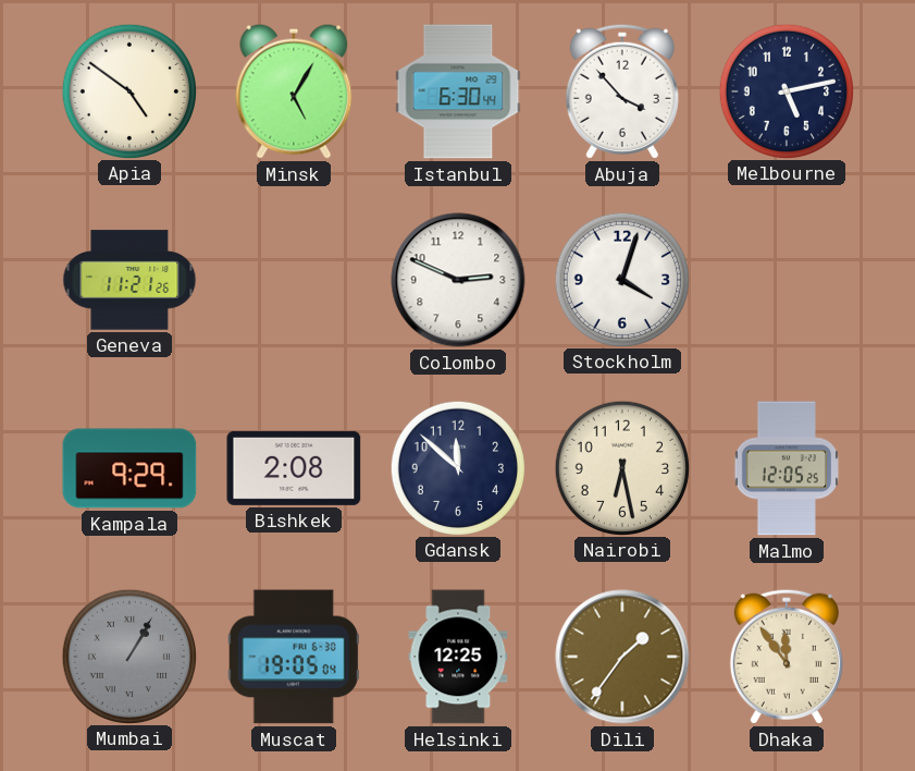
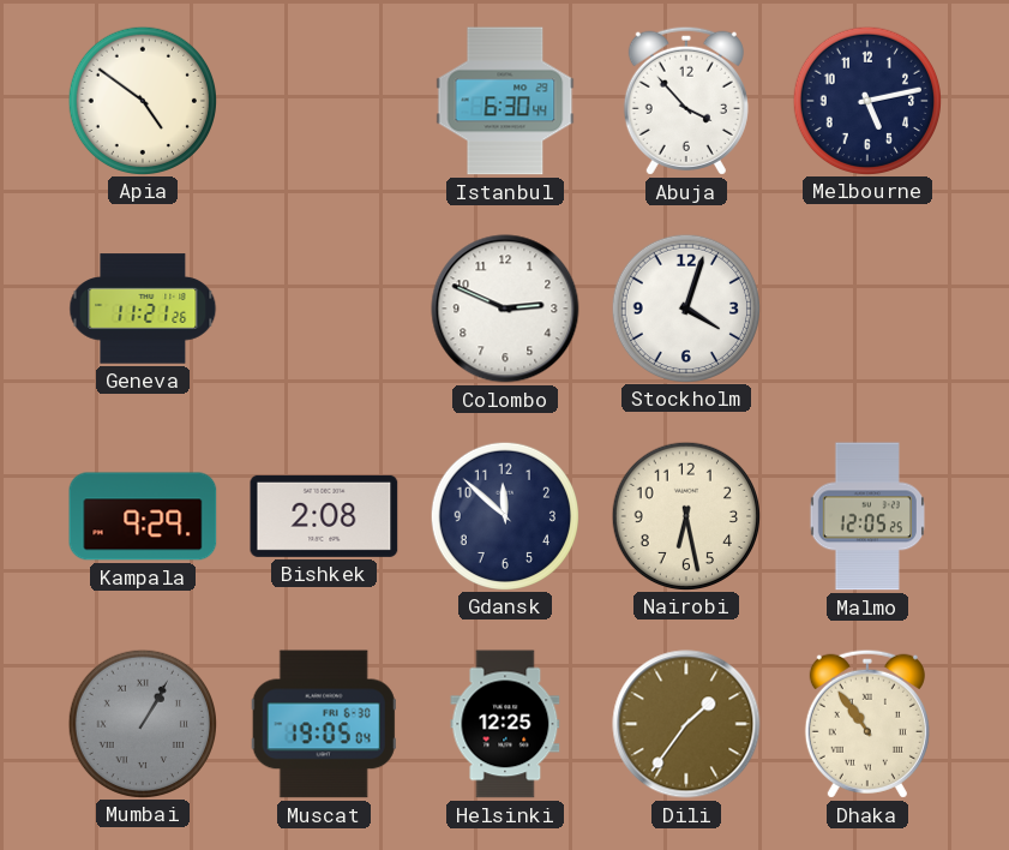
Minsk: 5:05 -> none
Dhaka: 11:54 -> 10:54
